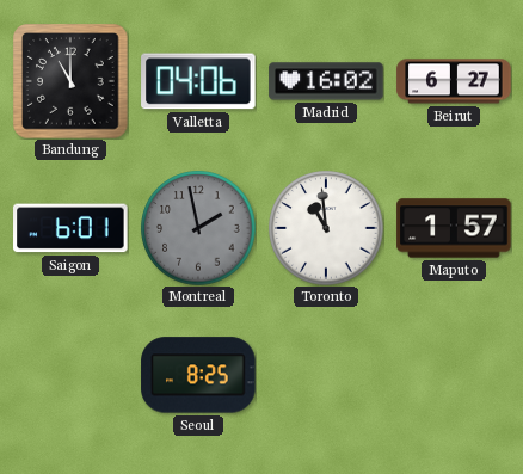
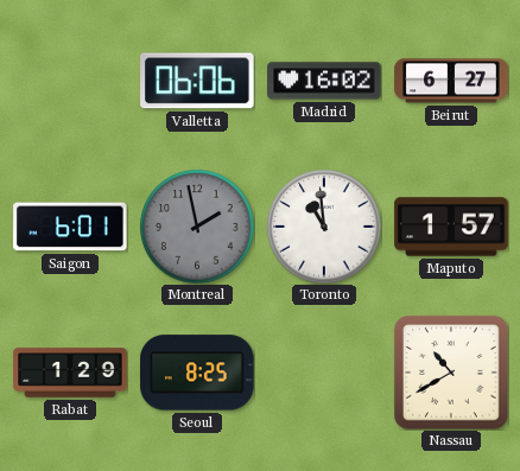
Bandung: 11:00 -> none
Valletta: 04:06 -> 06:06
Rabat: none -> 1:29
Nassau: none -> 10:40
